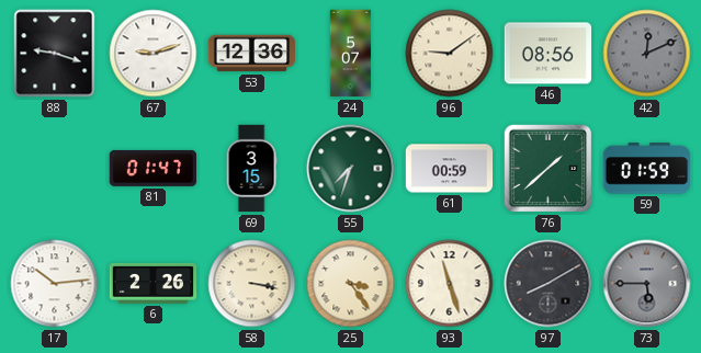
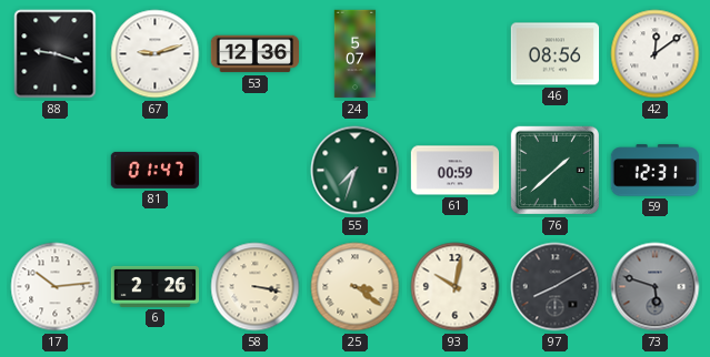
96: 9:09 -> none
42: 12:11 -> 12:09
42 dial: grey -> white
69: 3:15 -> none
59: 01:59 -> 12:31
25: 3:24 -> 3:21
93: 11:27 -> 10:02
73: 5:45 -> 5:48
